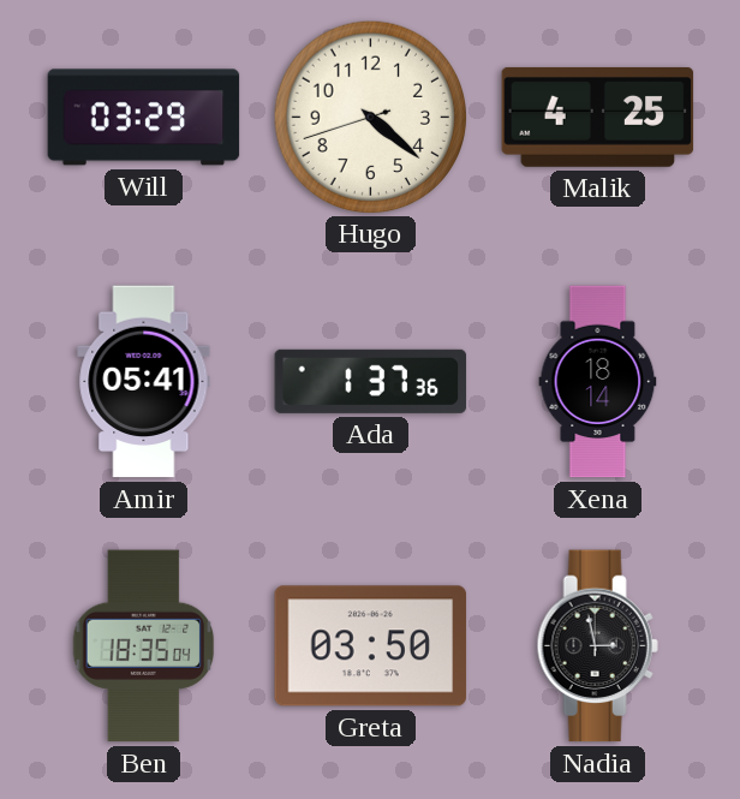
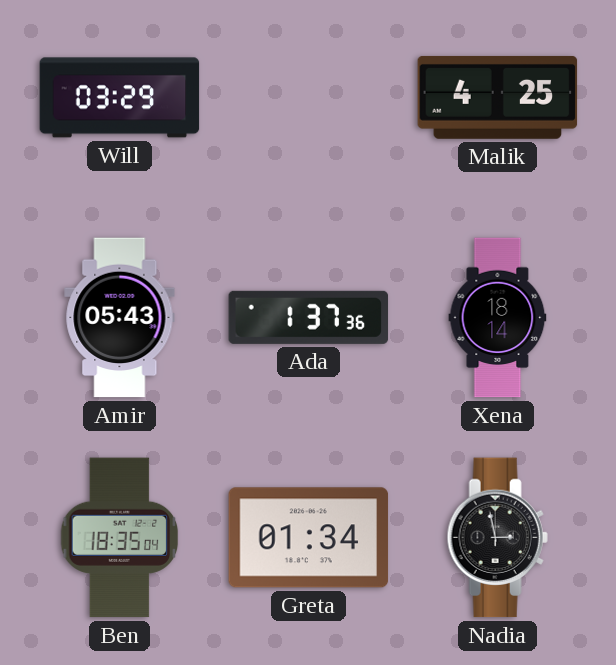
Hugo: 4:21 -> none
Amir: 05:41 -> 05:43
Greta: 03:50 -> 01:34
